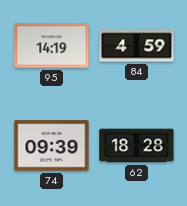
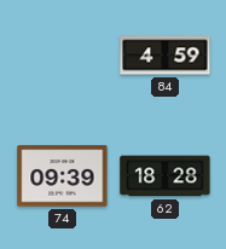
95: 14:19 -> none
